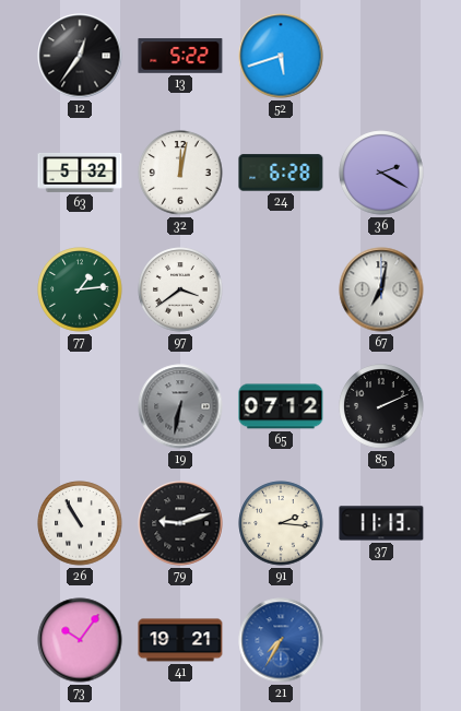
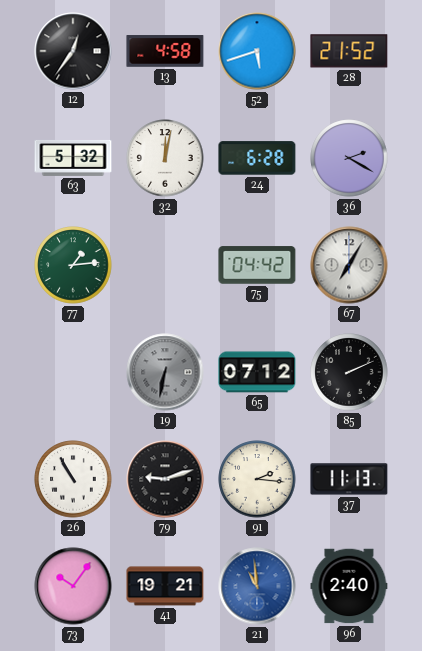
13: 5:22 -> 4:58
28: none -> 21:52
97: 3:39 -> none
75: none -> 04:42
67: 7:02 -> 7:05
21: 7:35 -> 10:59
96: none -> 2:40
